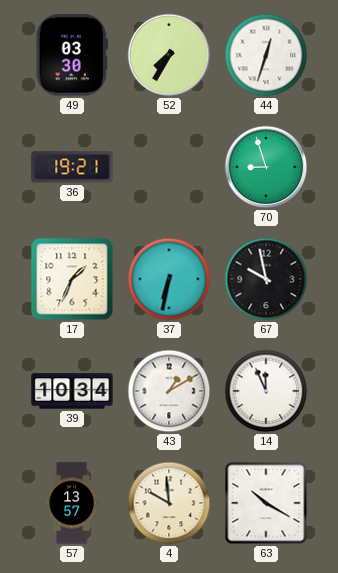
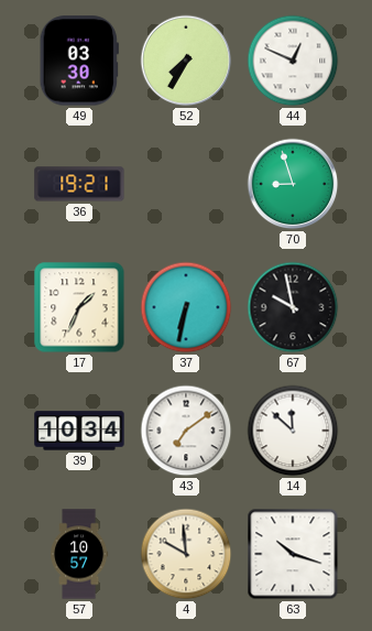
44: 12:33 -> 12:49
43: 1:10 -> 7:09
14: 11:56 -> 11:52
57: 13:57 -> 10:57
63: 10:20 -> 10:18
